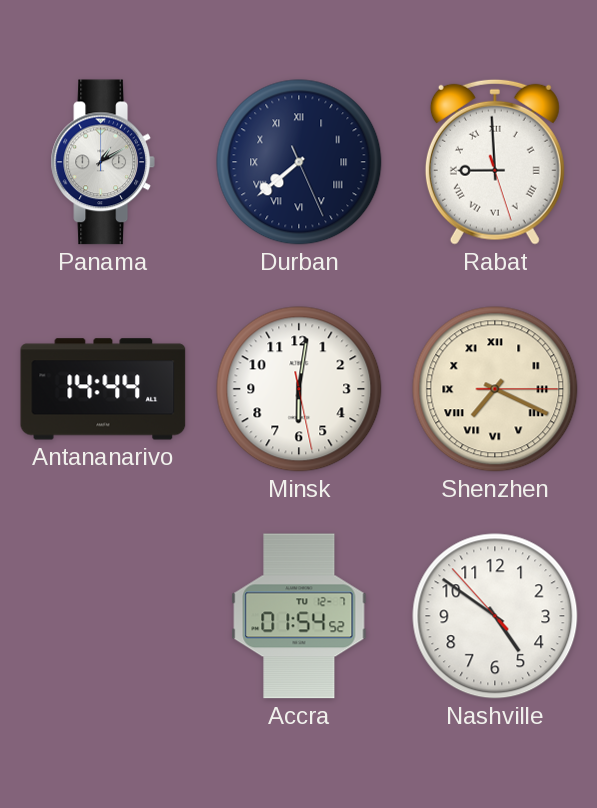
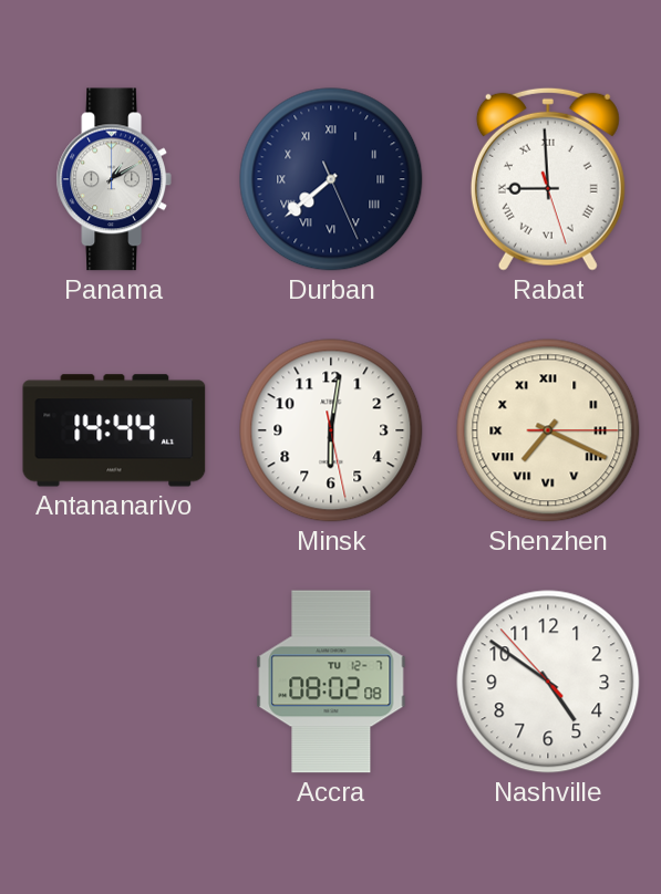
Accra: 01:54 -> 08:02
